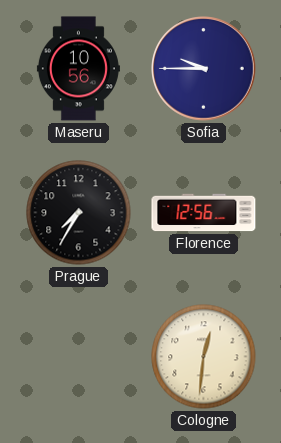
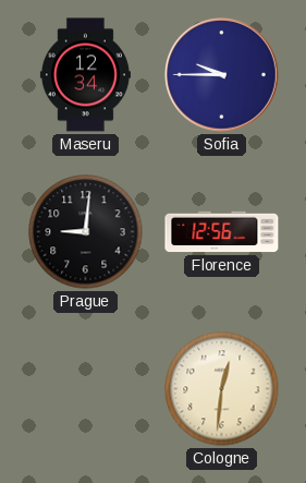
Maseru: 10:56 -> 12:34
Prague: 7:35 -> 9:01
